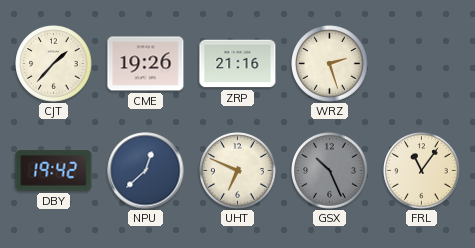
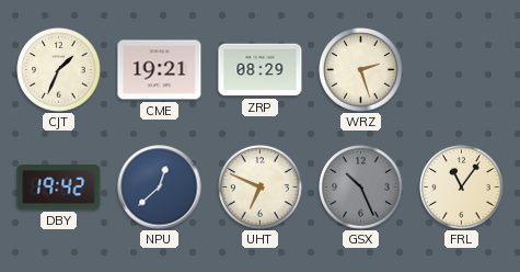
CJT: 1:37 -> 1:34
CME: 19:26 -> 19:21
ZRP: 21:16 -> 08:29
